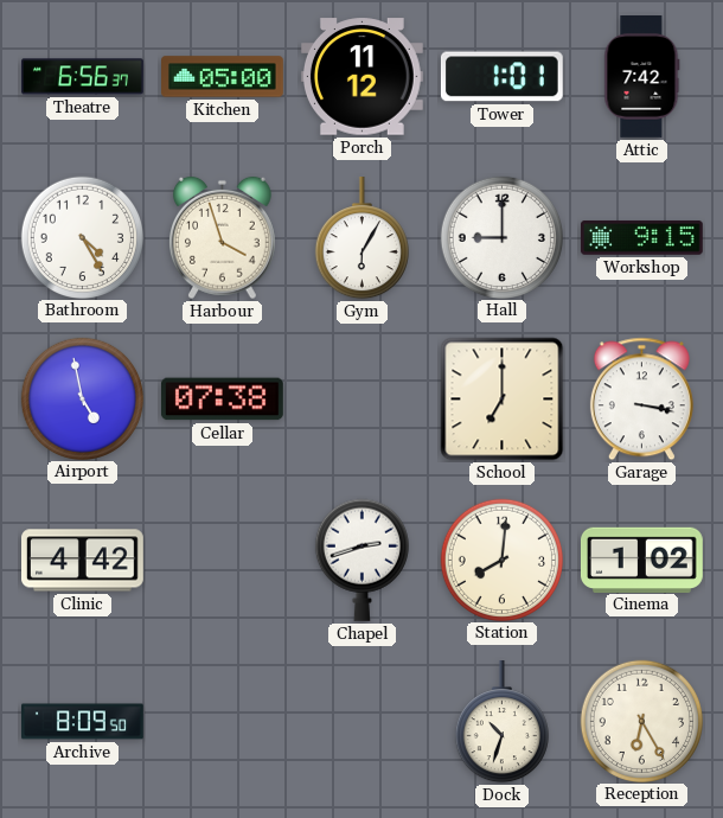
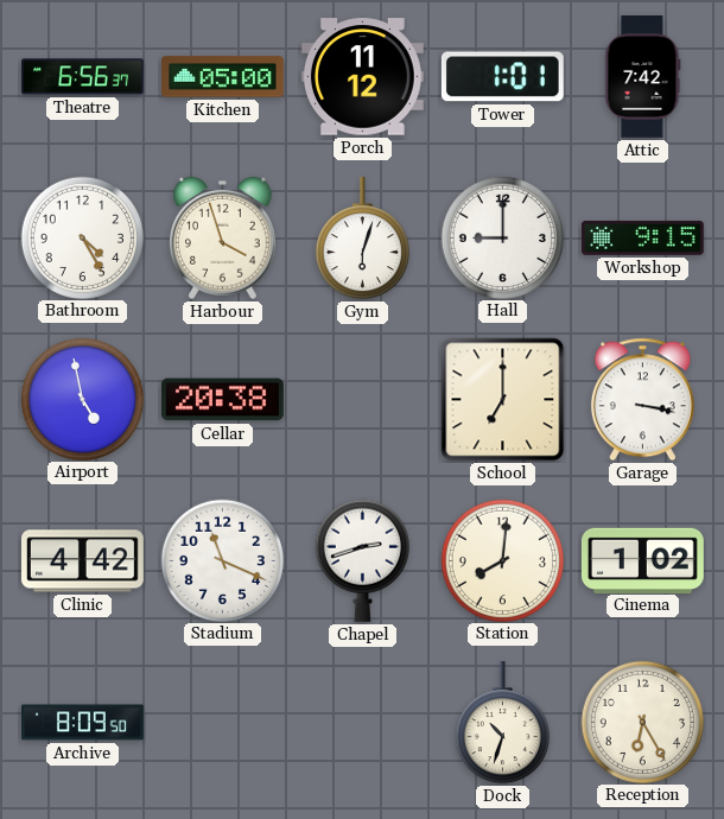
Gym: 6:05 -> 6:03
Cellar: 07:38 -> 20:38
Stadium: none -> 11:19
